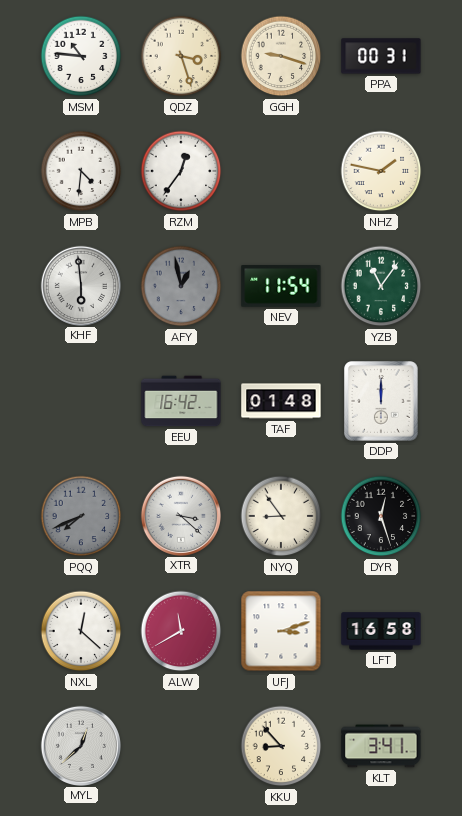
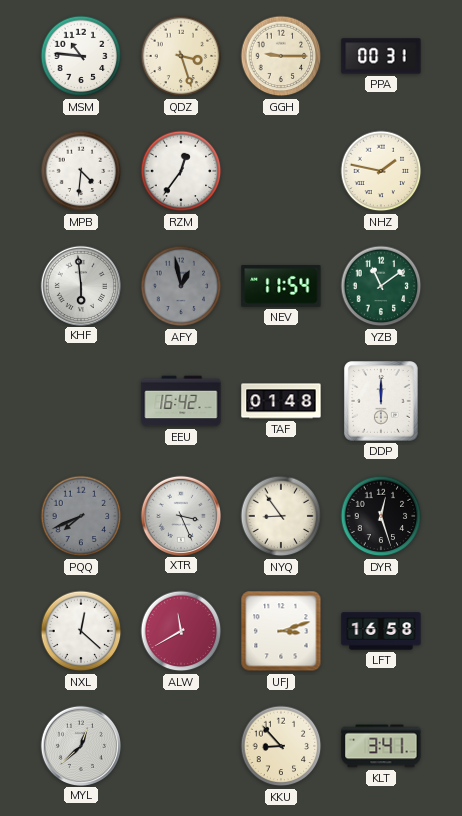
GGH: 9:18 -> 9:15
YZB: 11:06 -> 11:09
XTR: 3:22 -> 3:26
